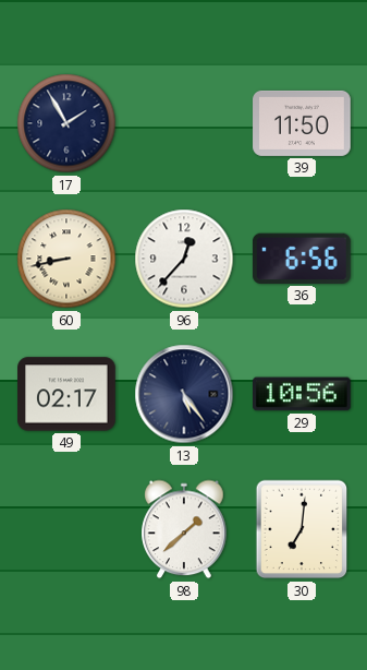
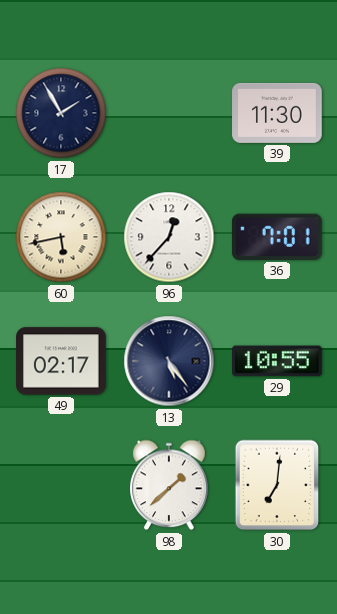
39: 11:50 -> 11:30
60: 8:43 -> 5:43
36: 6:56 -> 7:01
29: 10:56 -> 10:55
